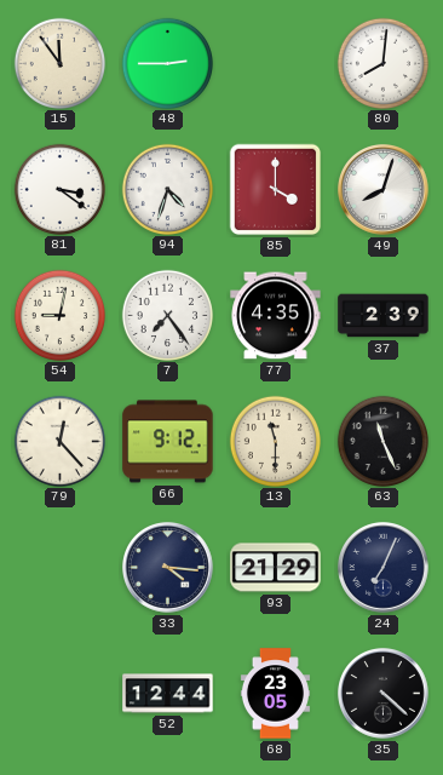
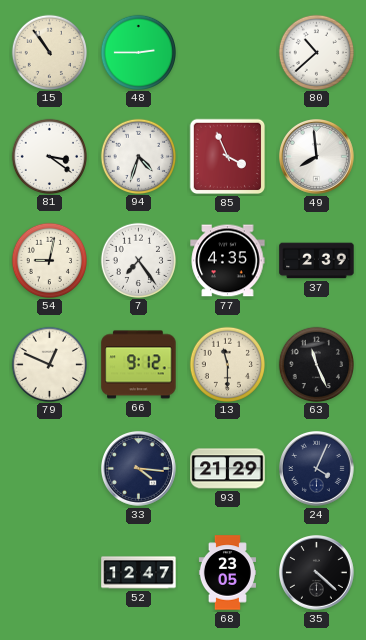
15: 11:54 -> 10:54
80: 8:01 -> 10:38
85: 4:00 -> 3:56
49: 8:03 -> 7:59
79: 12:23 -> 12:49
24: 7:04 -> 4:04
52: 12:44 -> 12:47
